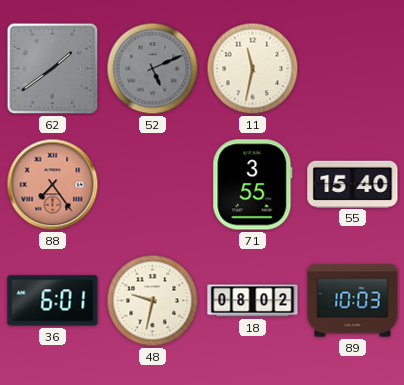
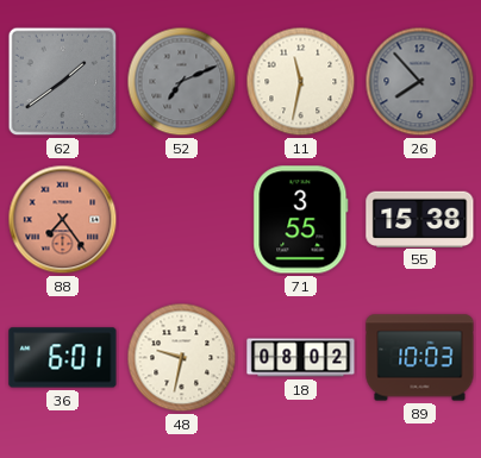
52: 5:11 -> 7:11
26: none -> 7:53
55: 15:40 -> 15:38
